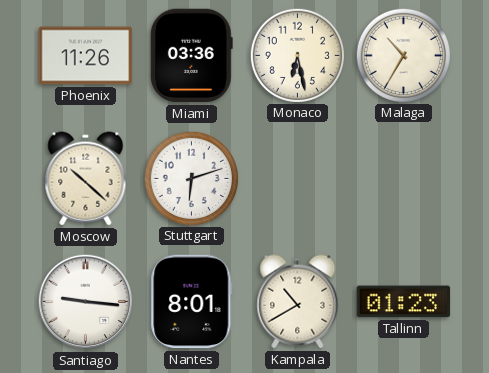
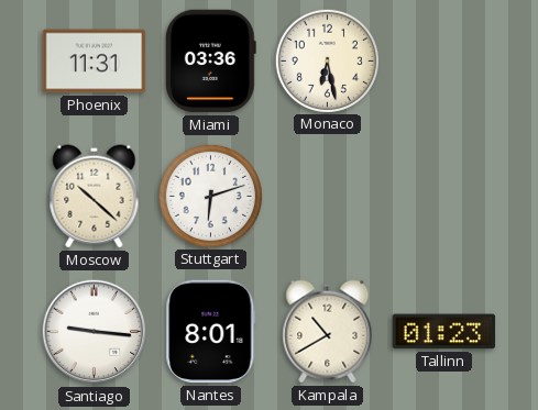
Phoenix: 11:26 -> 11:31
Malaga: 10:35 -> none
